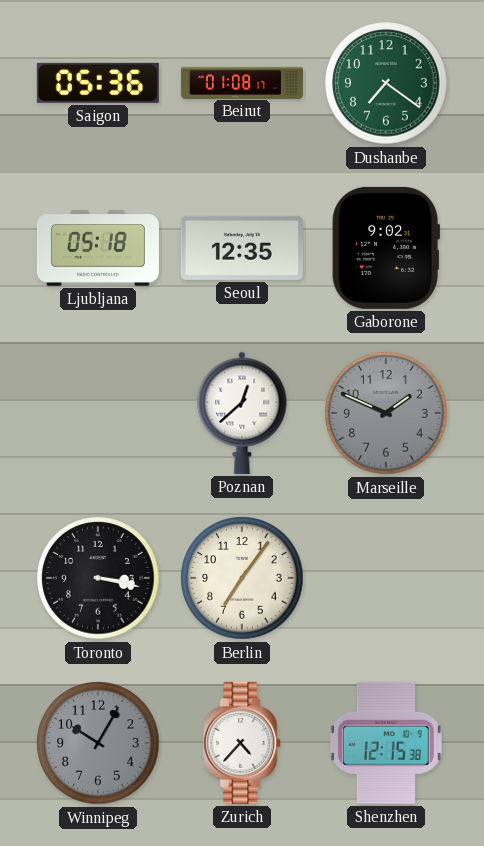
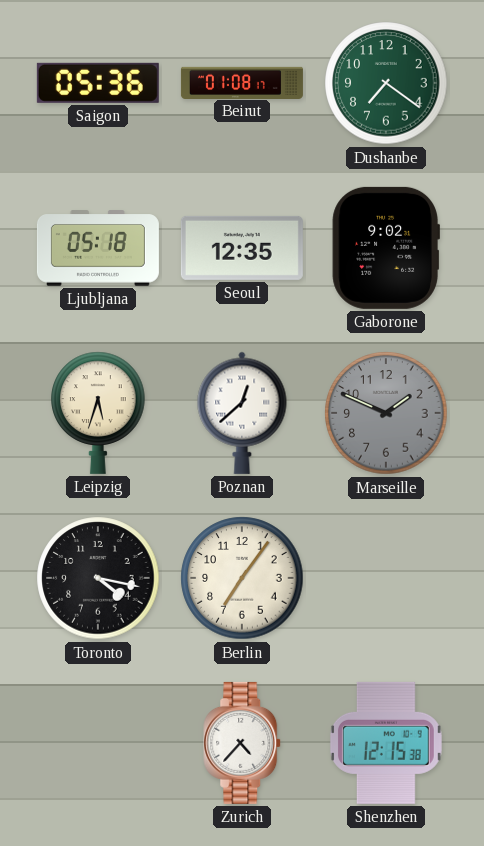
Leipzig: none -> 5:33
Toronto: 3:17 -> 4:17
Winnipeg: 10:05 -> none
